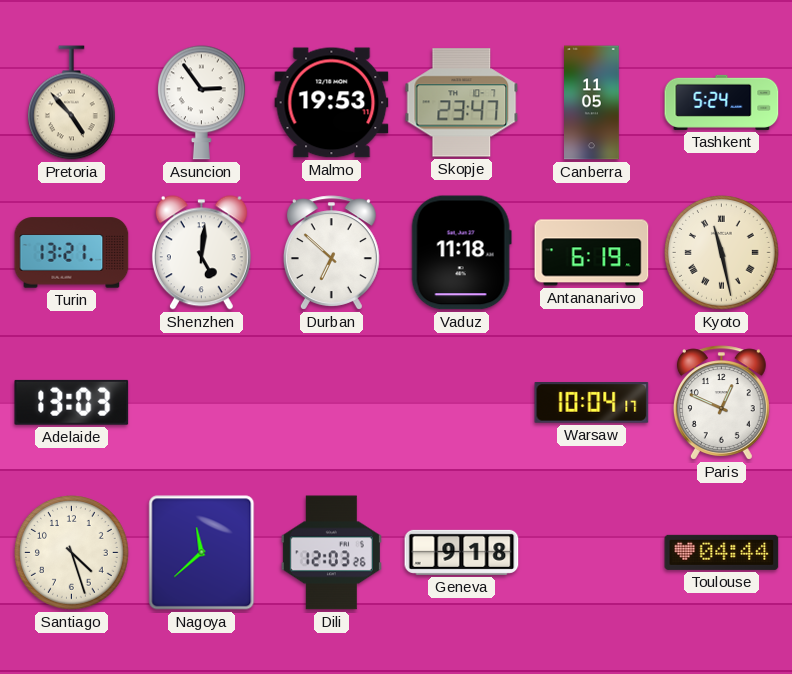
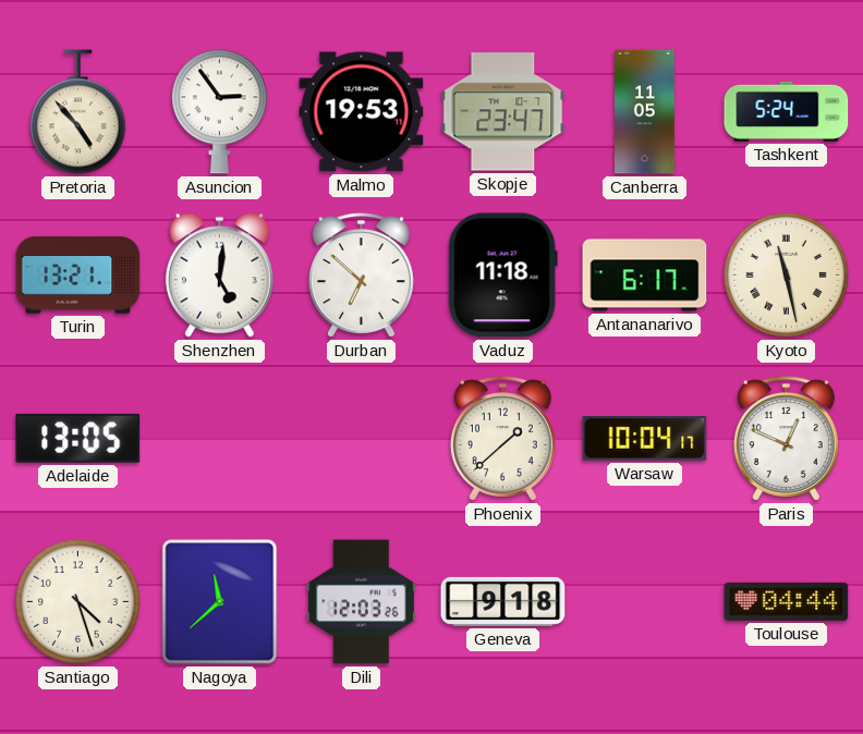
Antananarivo: 6:19 -> 6:17
Adelaide: 13:03 -> 13:05
Phoenix: none -> 1:38
